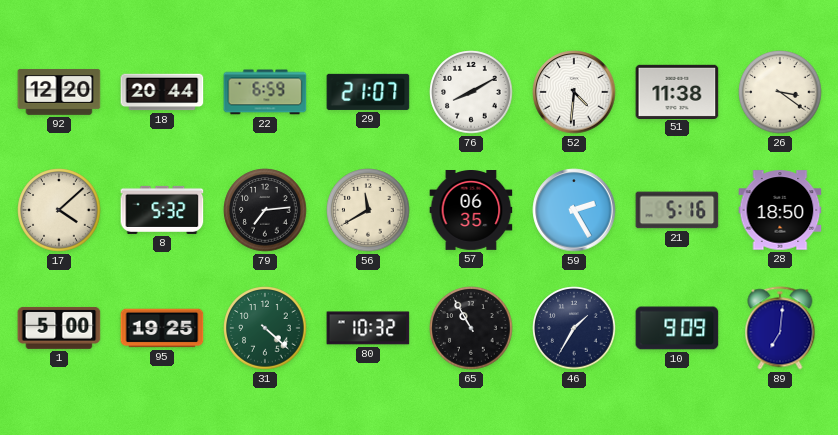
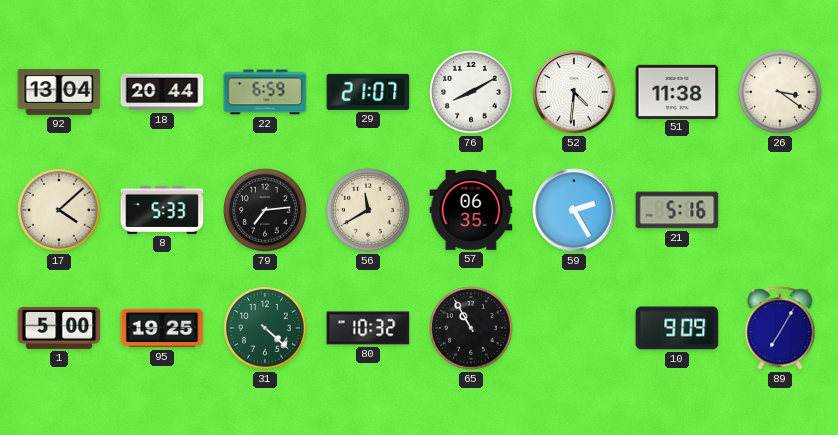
92: 12:20 -> 13:04
8: 5:32 -> 5:33
28: 18:50 -> none
46: 1:35 -> none
89: 7:01 -> 7:05
